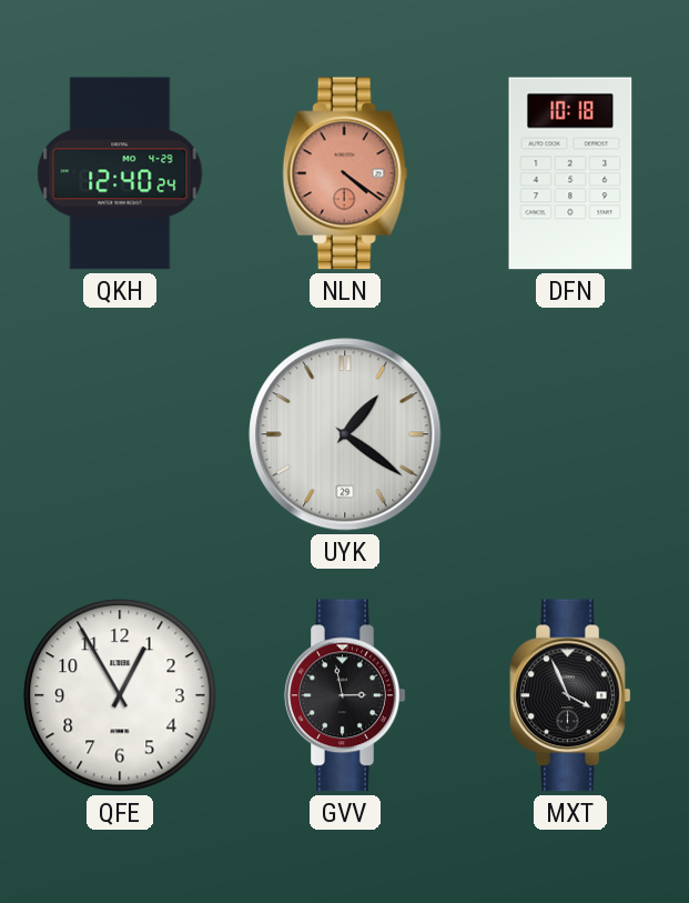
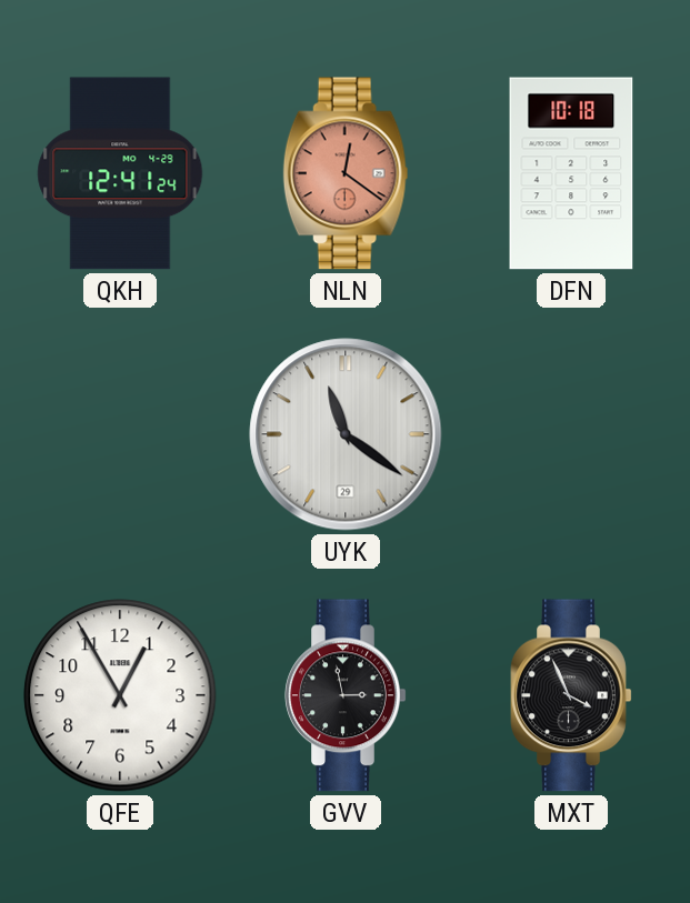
QKH: 12:40 -> 12:41
NLN: 4:21 -> 12:21
UYK: 1:21 -> 11:21
